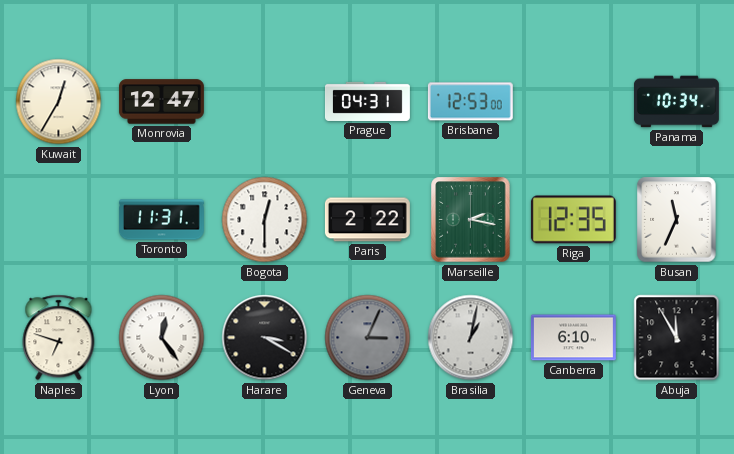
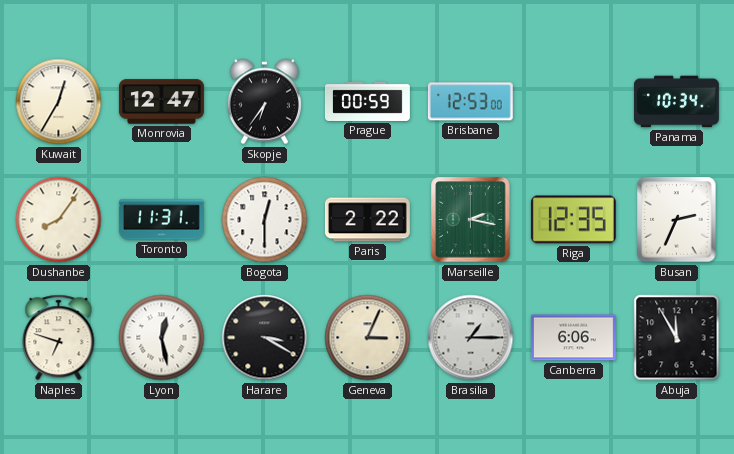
Skopje: none -> 6:36
Prague: 04:31 -> 00:59
Dushanbe: none -> 8:06
Busan: 11:34 -> 2:34
Lyon: 12:24 -> 12:28
Geneva dial: grey -> cream
Brasilia: 1:02 -> 1:15
Canberra: 6:10 -> 6:06
